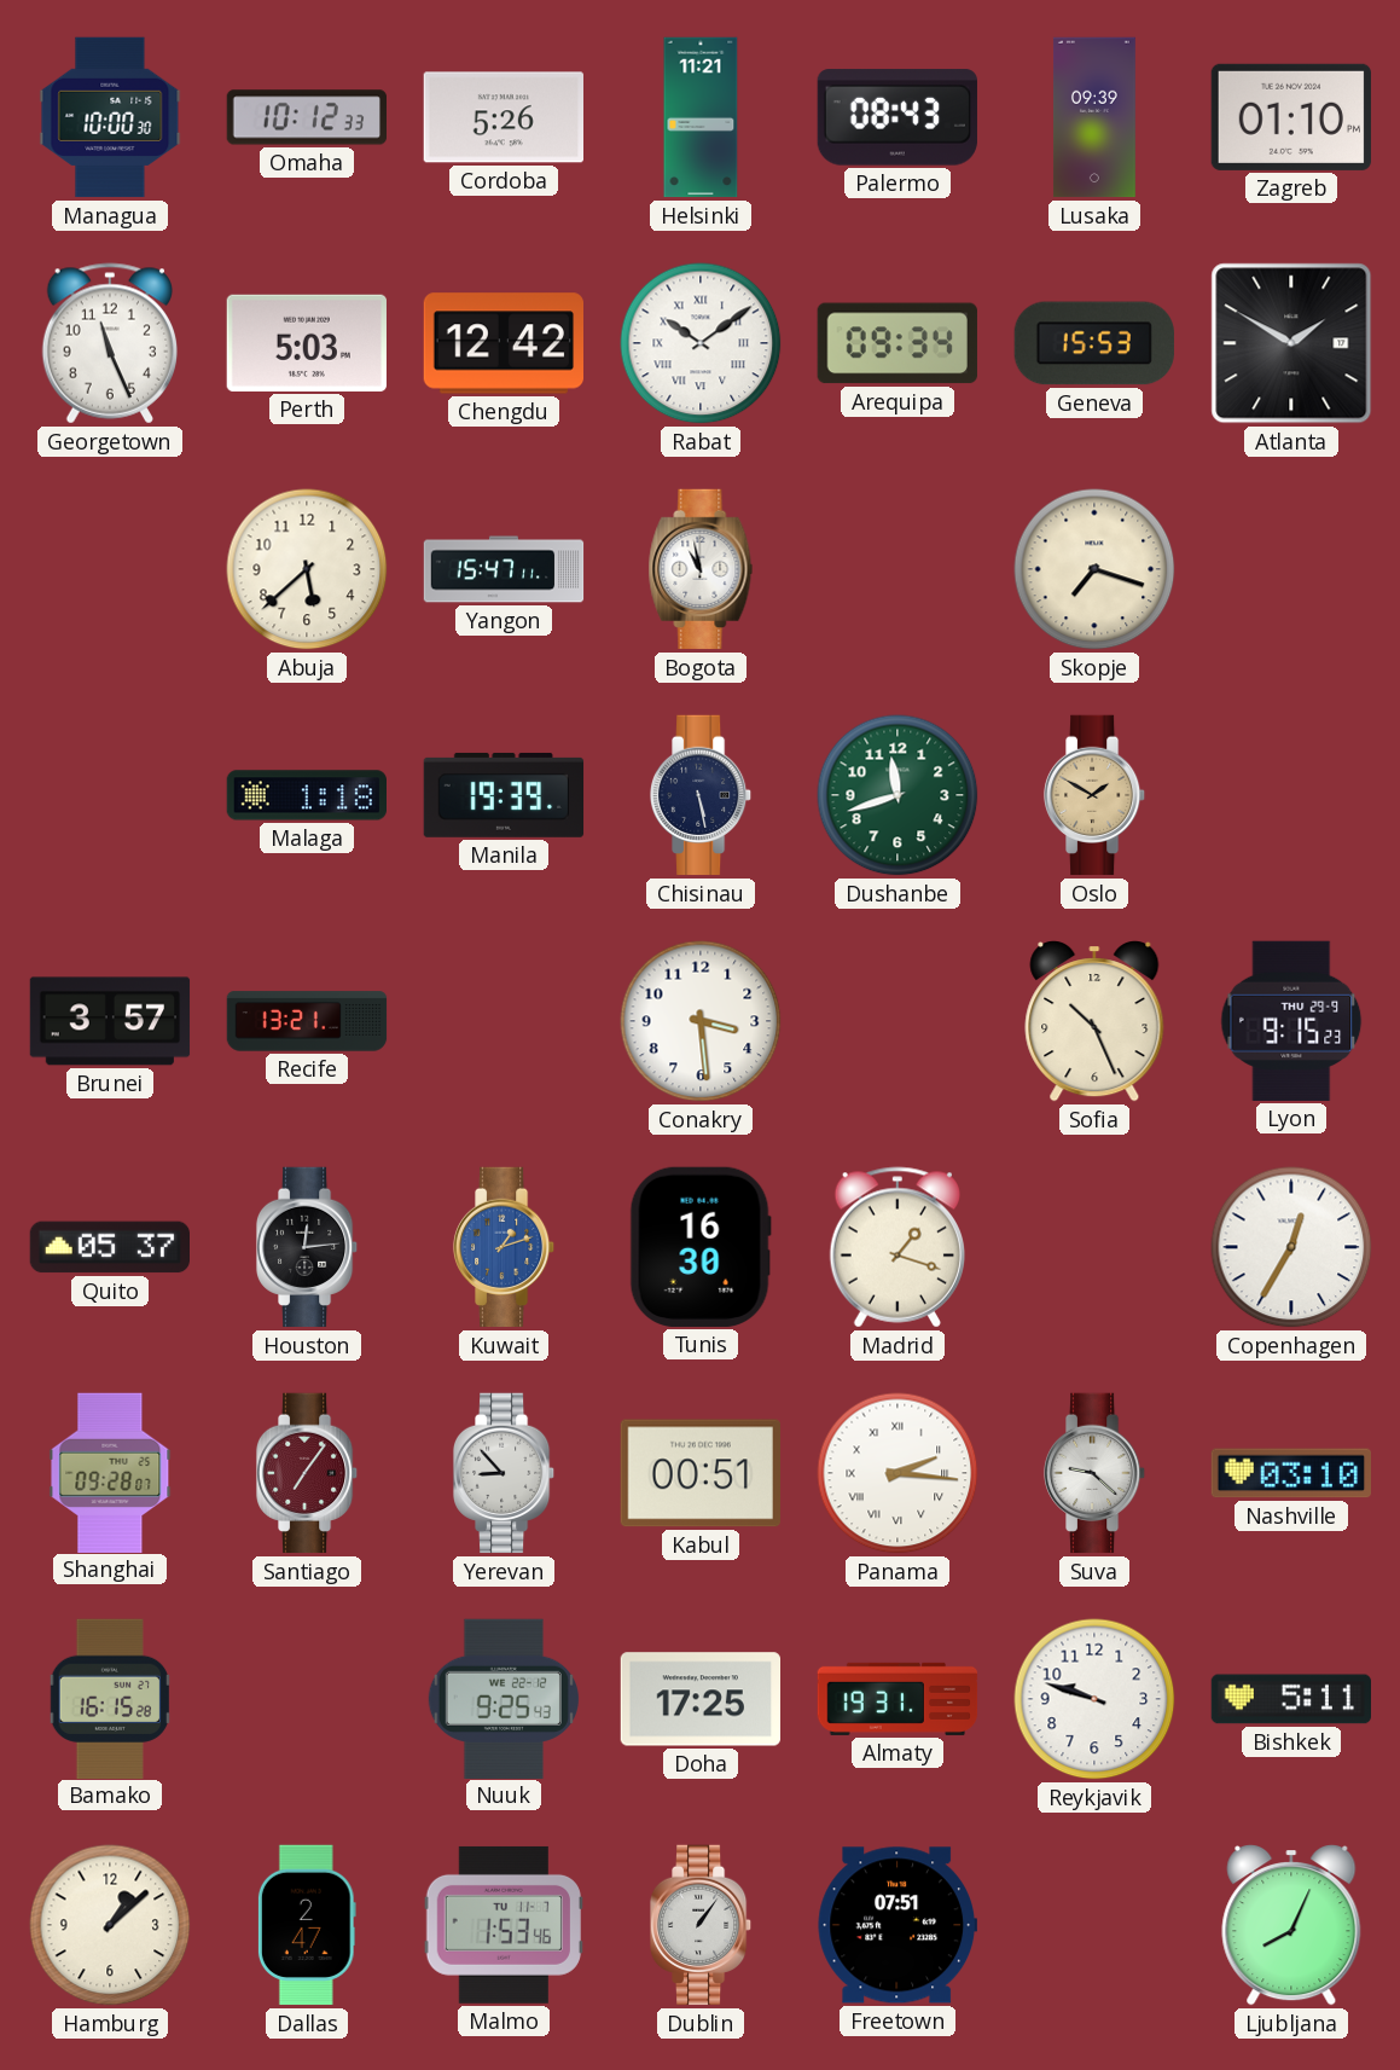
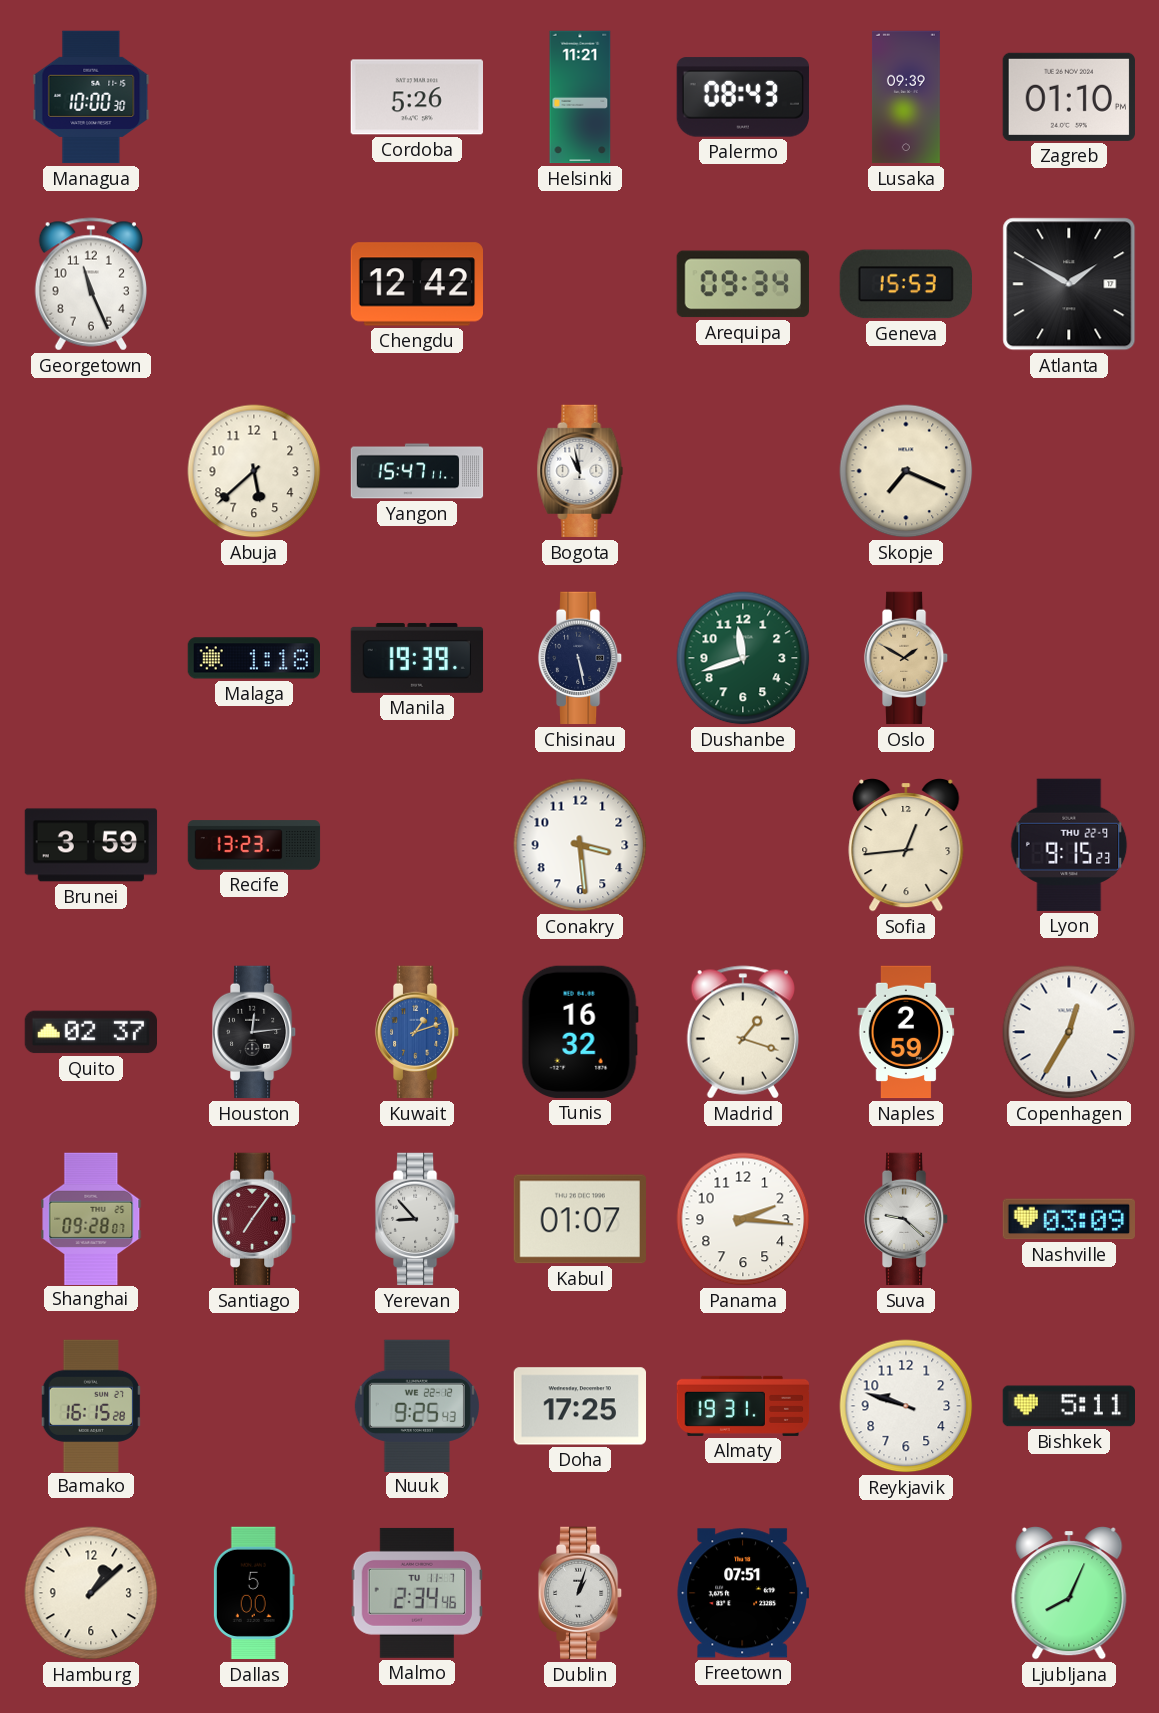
Omaha: 10:12 -> none
Perth: 5:03 -> none
Rabat: 10:09 -> none
Skopje: 7:18 -> 7:19
Brunei: 3:57 -> 3:59
Recife: 13:21 -> 13:23
Sofia: 10:26 -> 12:44
Lyon date: THU 29-9 -> THU 22-9
Quito: 05:37 -> 02:37
Tunis: 16:30 -> 16:32
Naples: none -> 2:59
Kabul: 00:51 -> 01:07
Panama numerals: Roman -> Arabic
Nashville: 03:10 -> 03:09
Dallas: 2:47 -> 5:00
Malmo: 1:53 -> 2:34
Dublin: 1:06 -> 1:03
